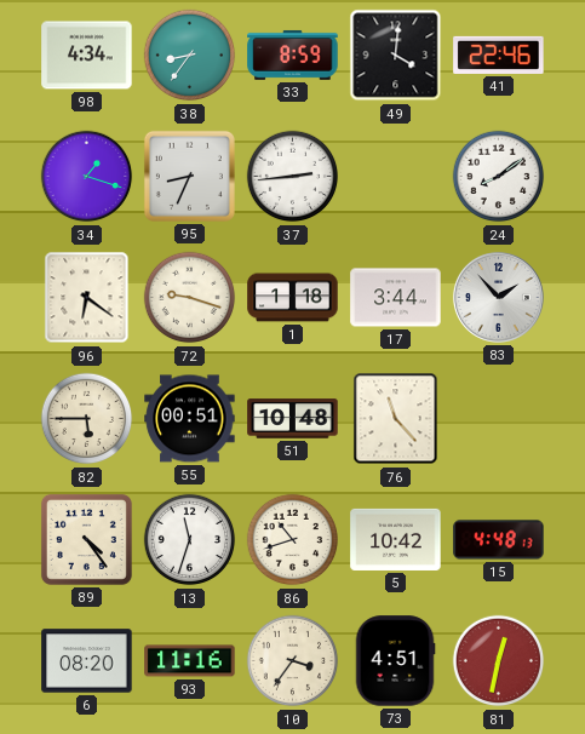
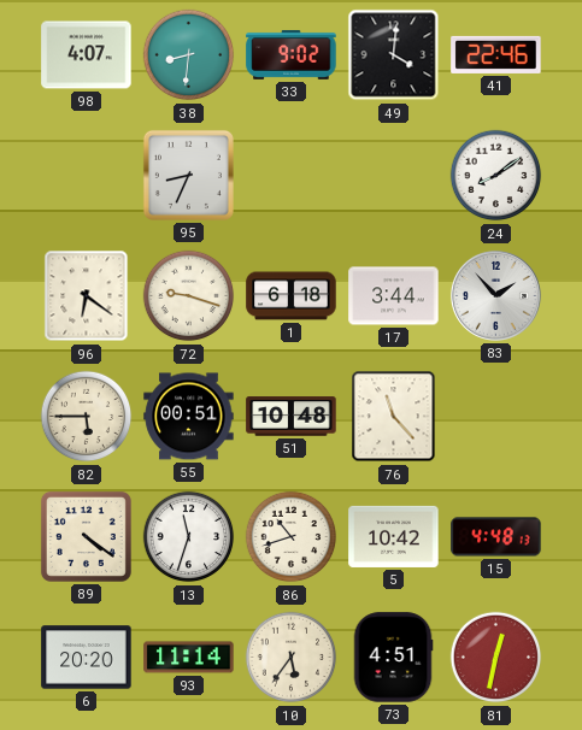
98: 4:34 -> 4:07
38: 8:36 -> 8:31
33: 8:59 -> 9:02
34: 1:18 -> none
37: 2:44 -> none
1: 1:18 -> 6:18
89: 4:24 -> 4:21
6: 08:20 -> 20:20
93: 11:16 -> 11:14
10: 3:36 -> 5:36
